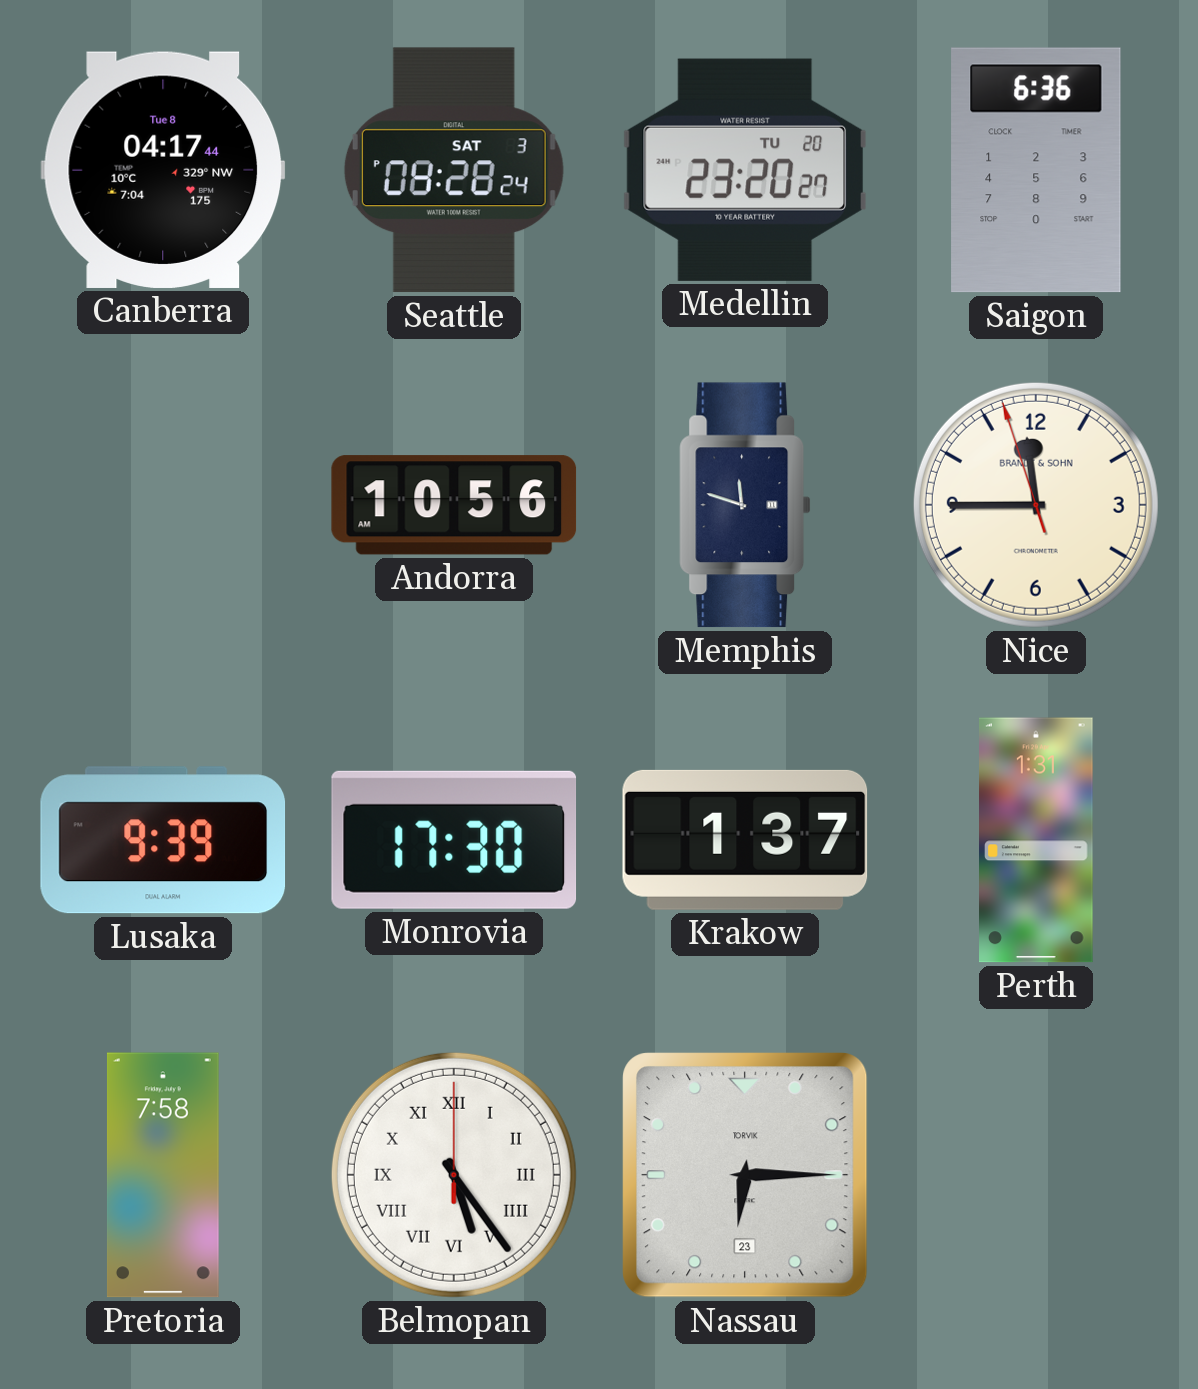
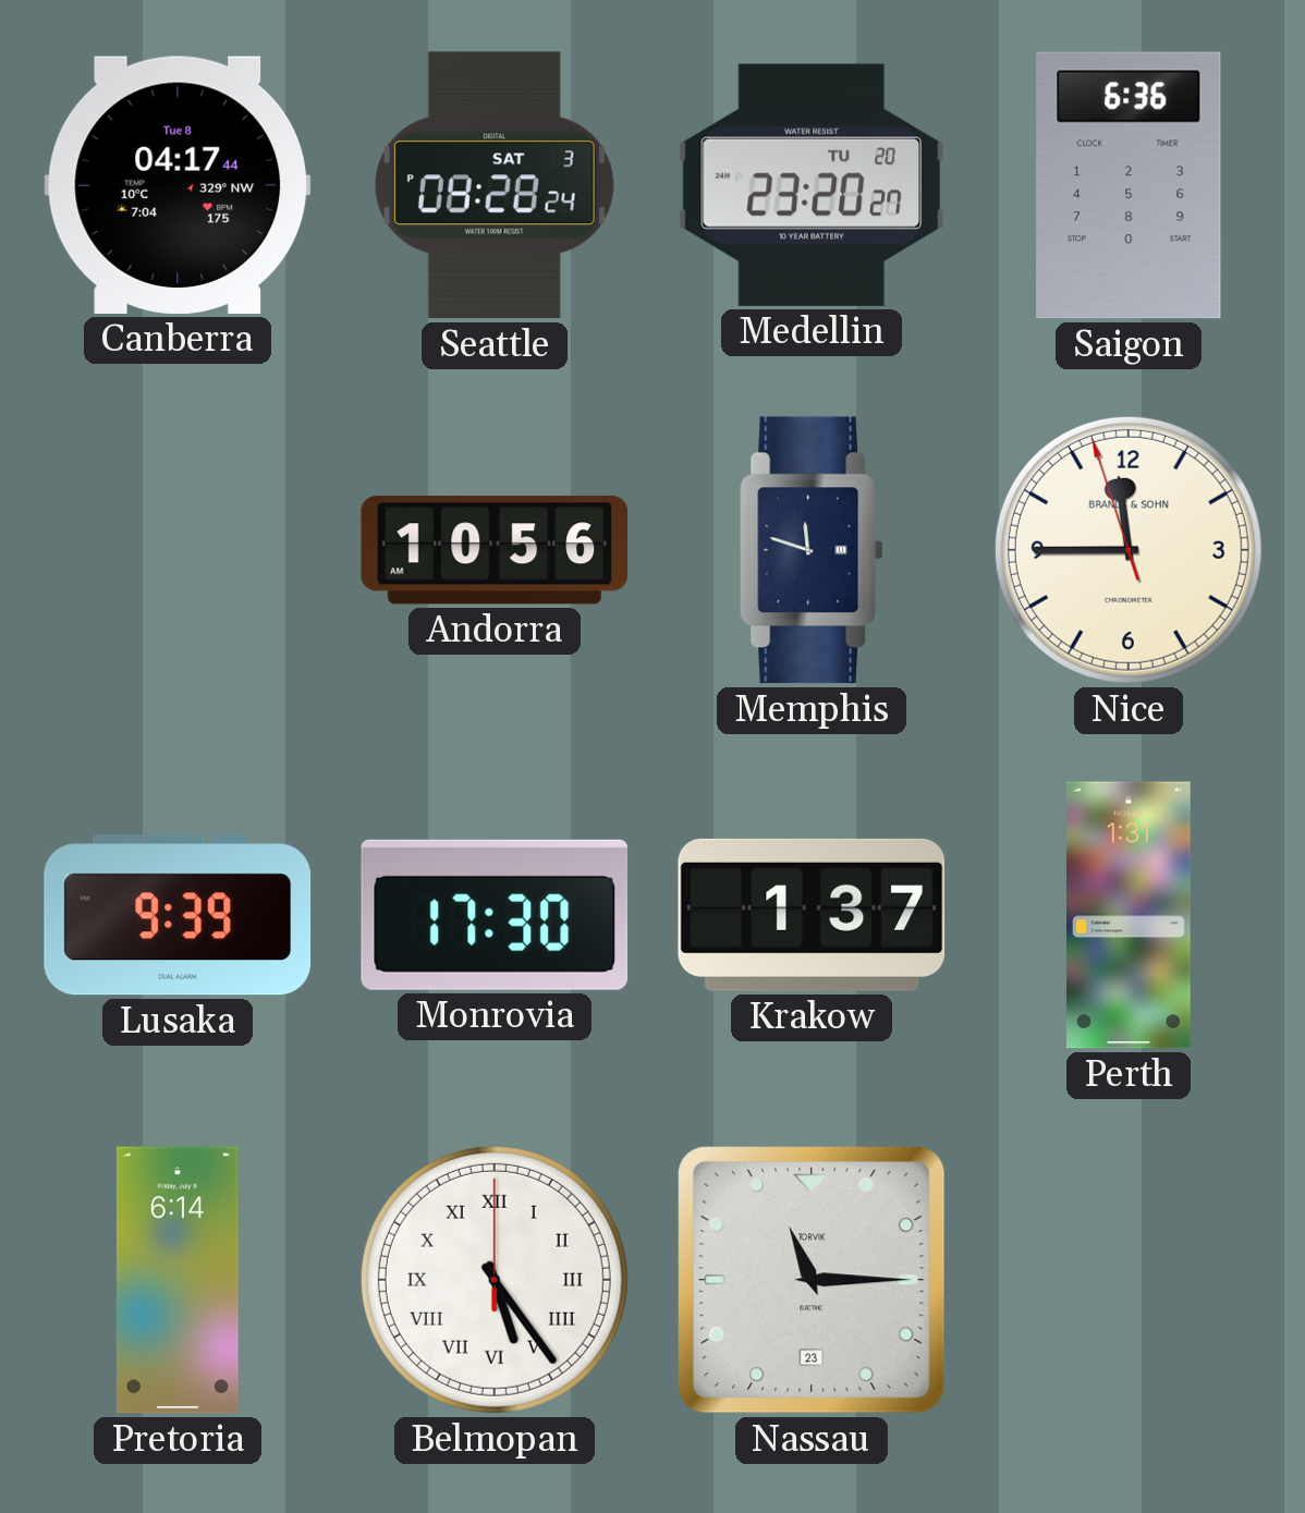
Pretoria: 7:58 -> 6:14
Nassau: 6:15 -> 11:15
